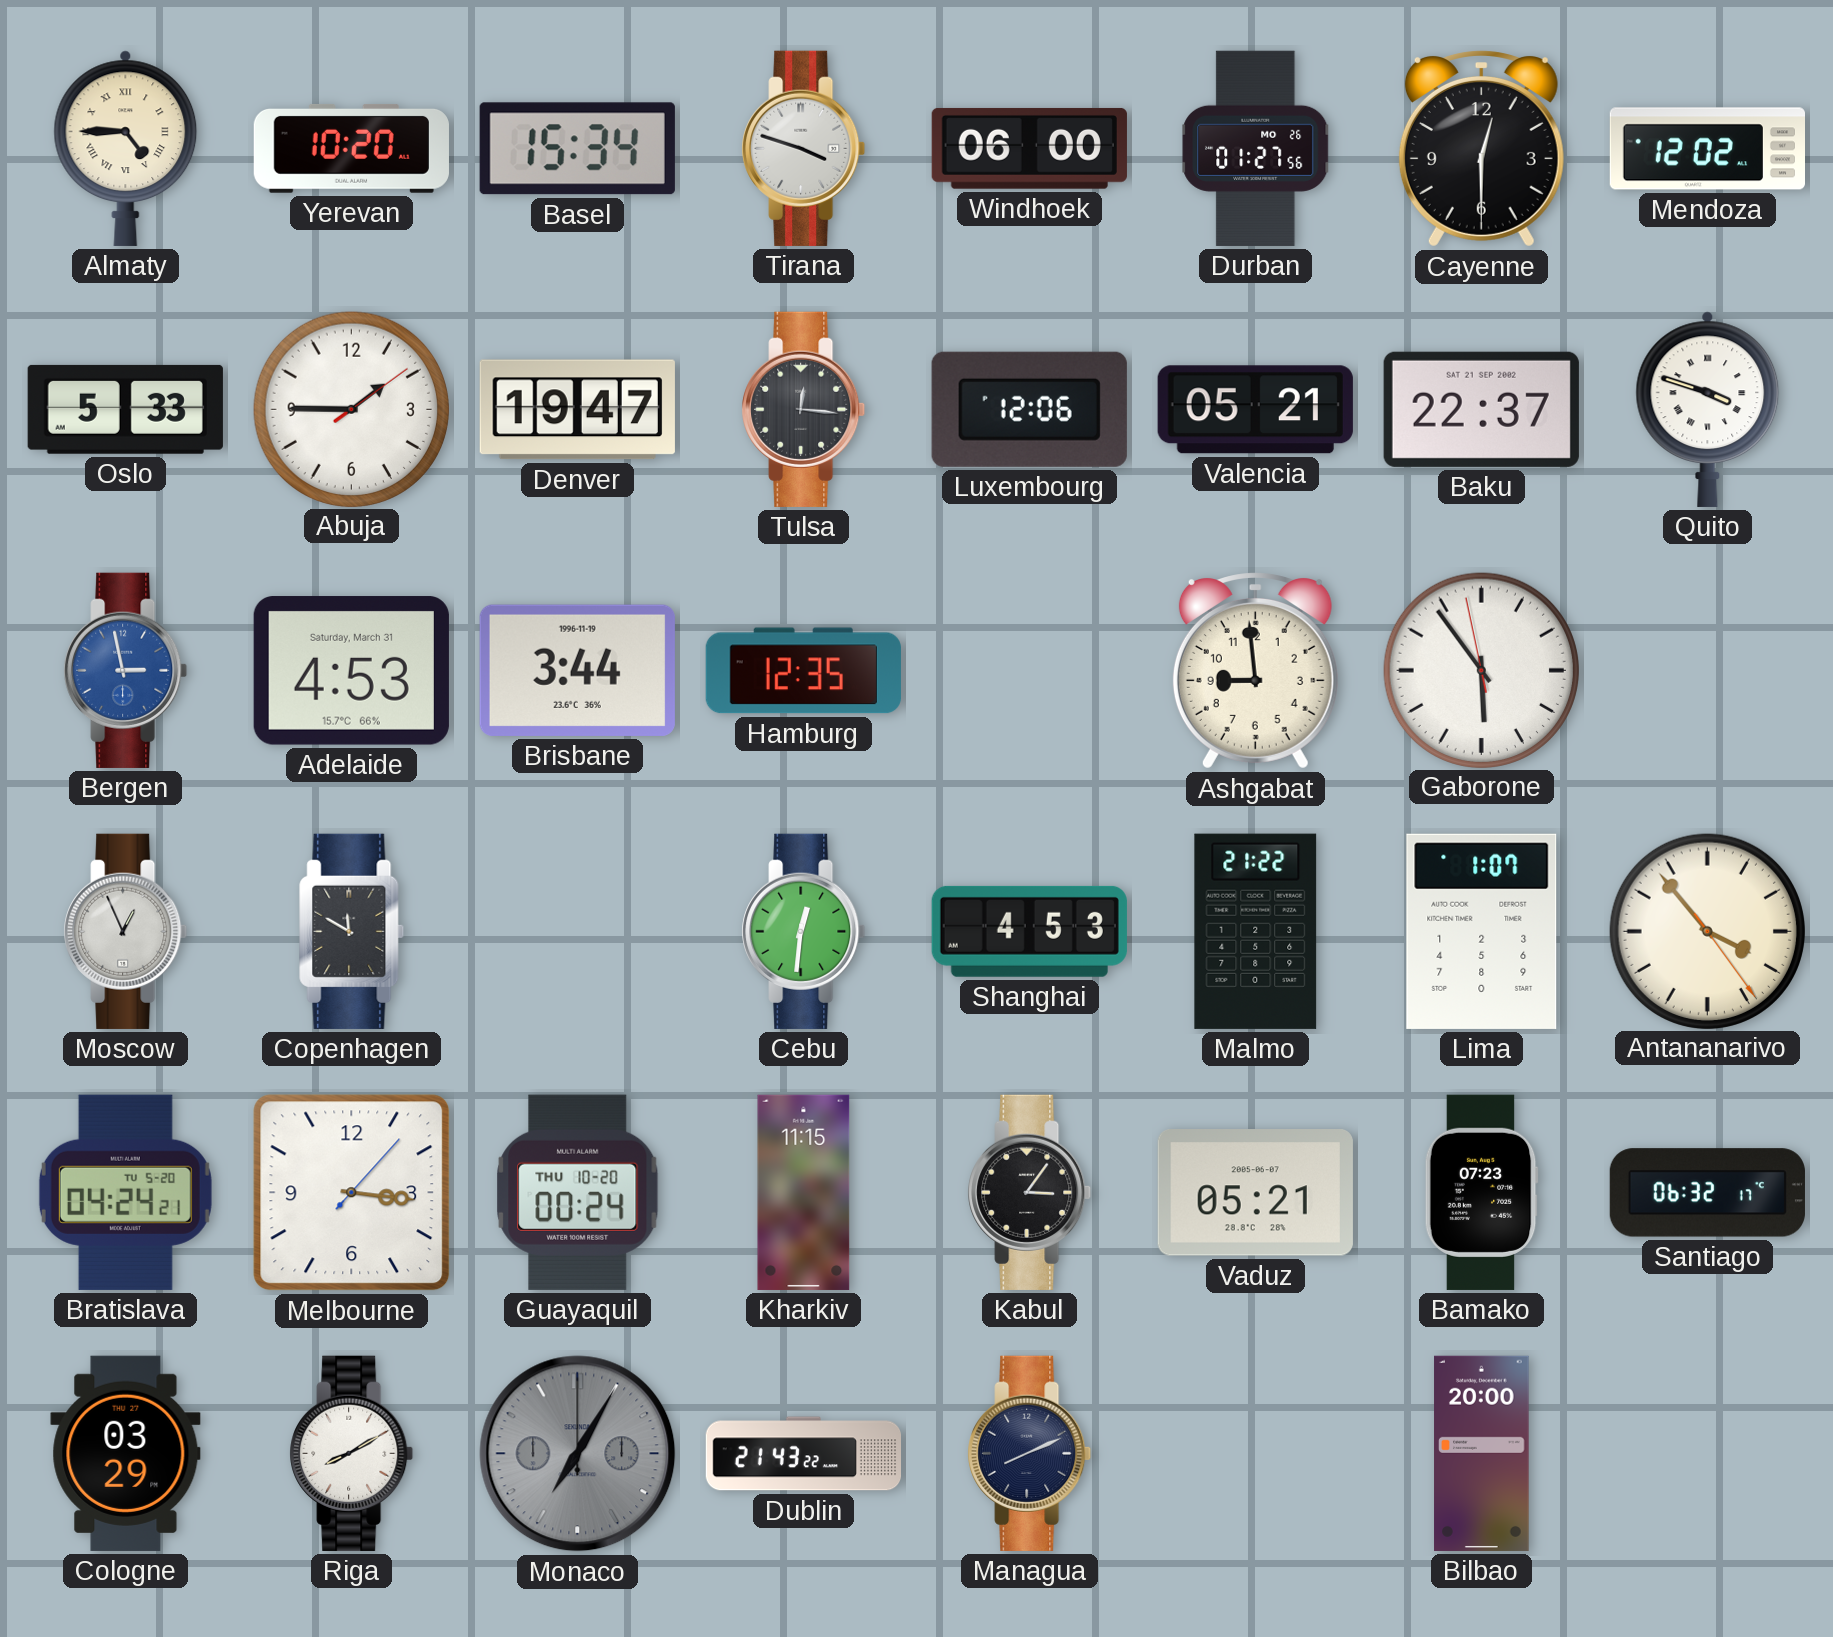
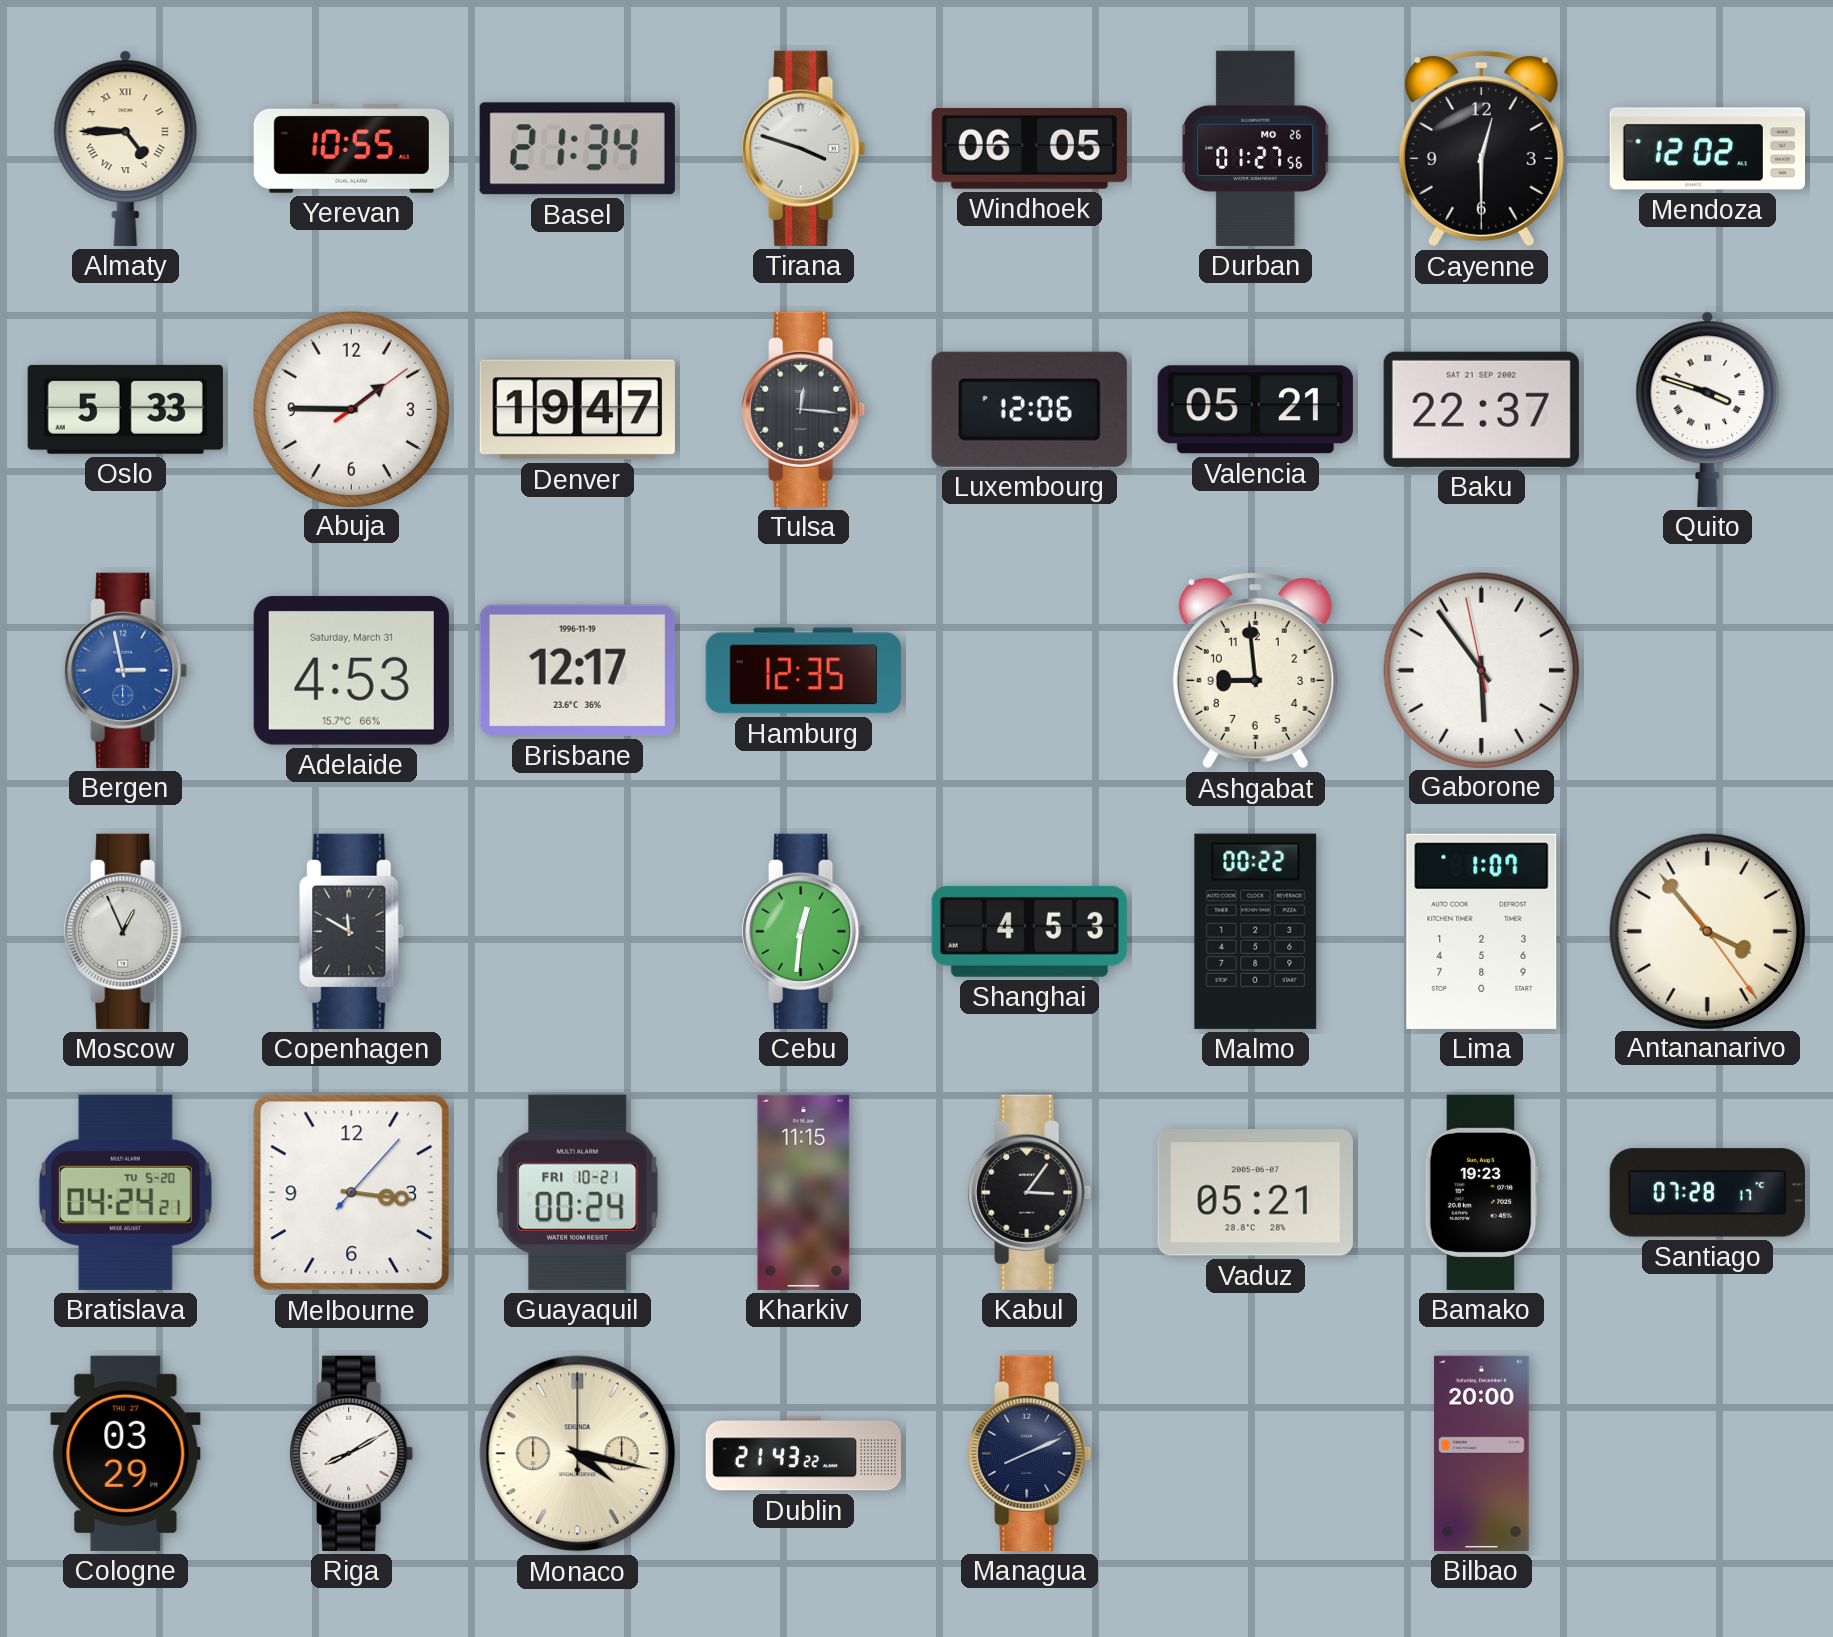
Yerevan: 10:20 -> 10:55
Basel: 15:34 -> 21:34
Windhoek: 06:00 -> 06:05
Brisbane: 3:44 -> 12:17
Malmo: 21:22 -> 00:22
Guayaquil date: THU 10-20 -> FRI 10-21
Bamako: 07:23 -> 19:23
Santiago: 06:32 -> 07:28
Monaco: 7:05 -> 4:17
Monaco dial: grey -> cream
